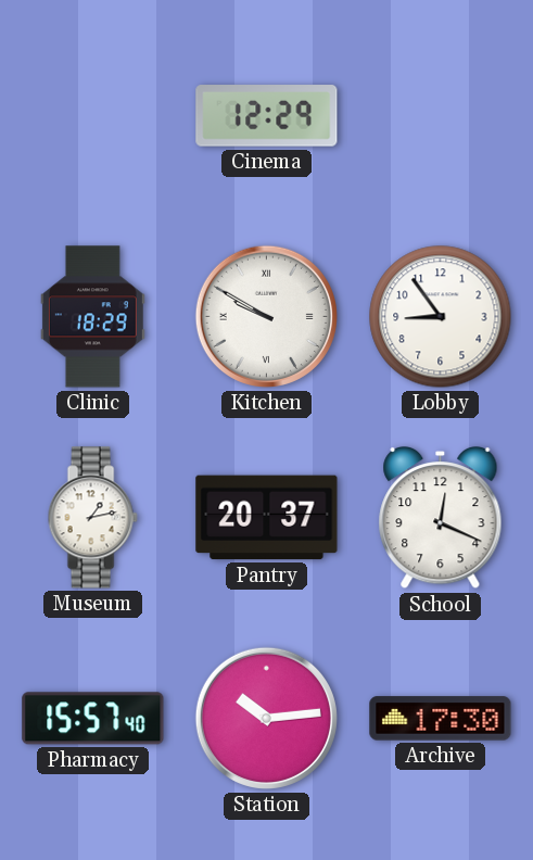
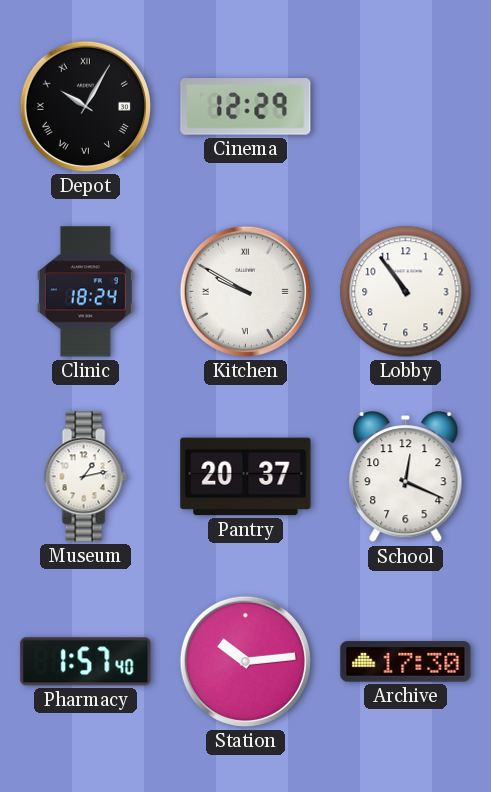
Depot: none -> 10:05
Clinic: 18:29 -> 18:24
Lobby: 8:54 -> 10:54
Pharmacy: 15:57 -> 1:57
